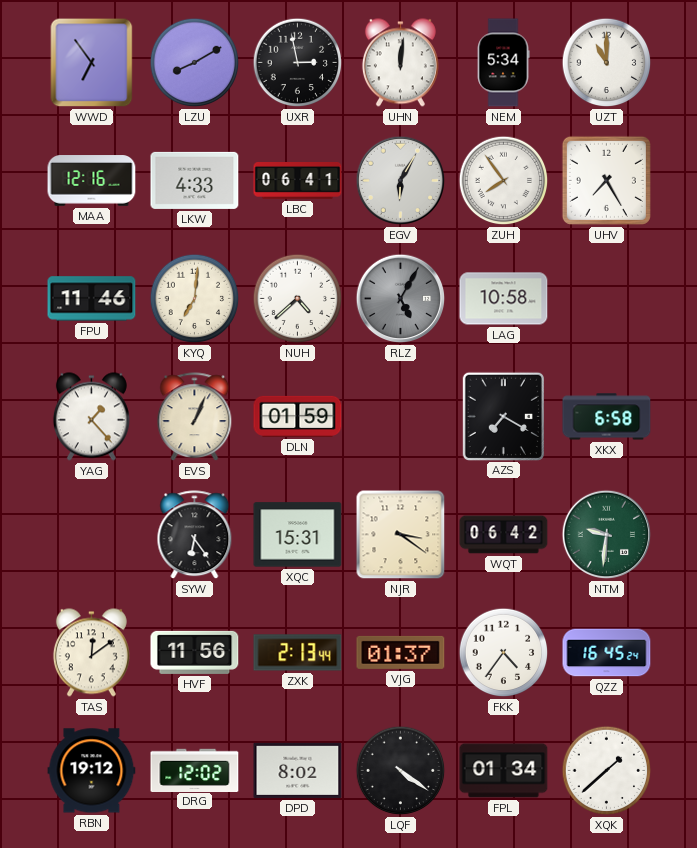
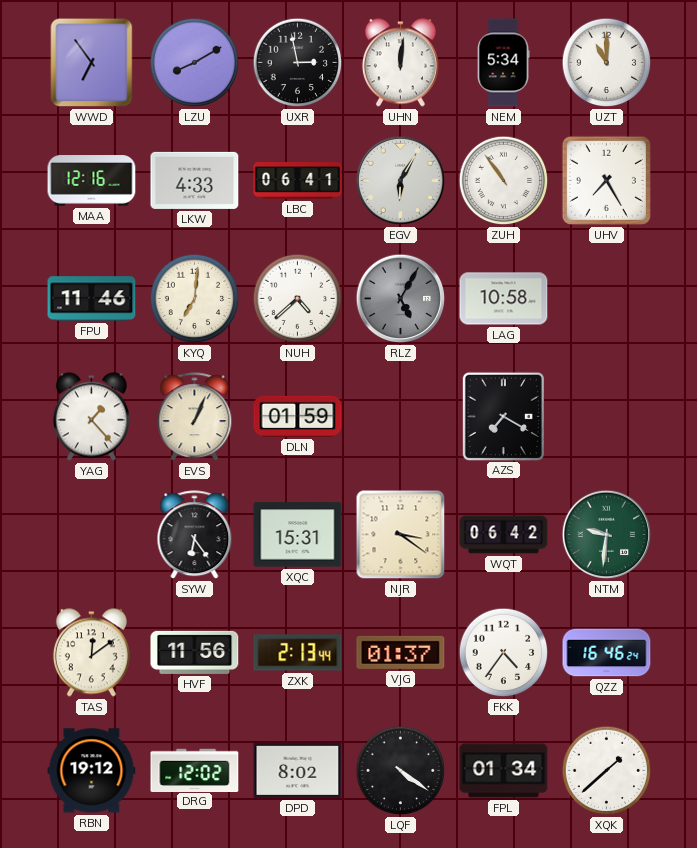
ZUH: 7:54 -> 10:54
XKX: 6:58 -> none
QZZ: 16:45 -> 16:46
